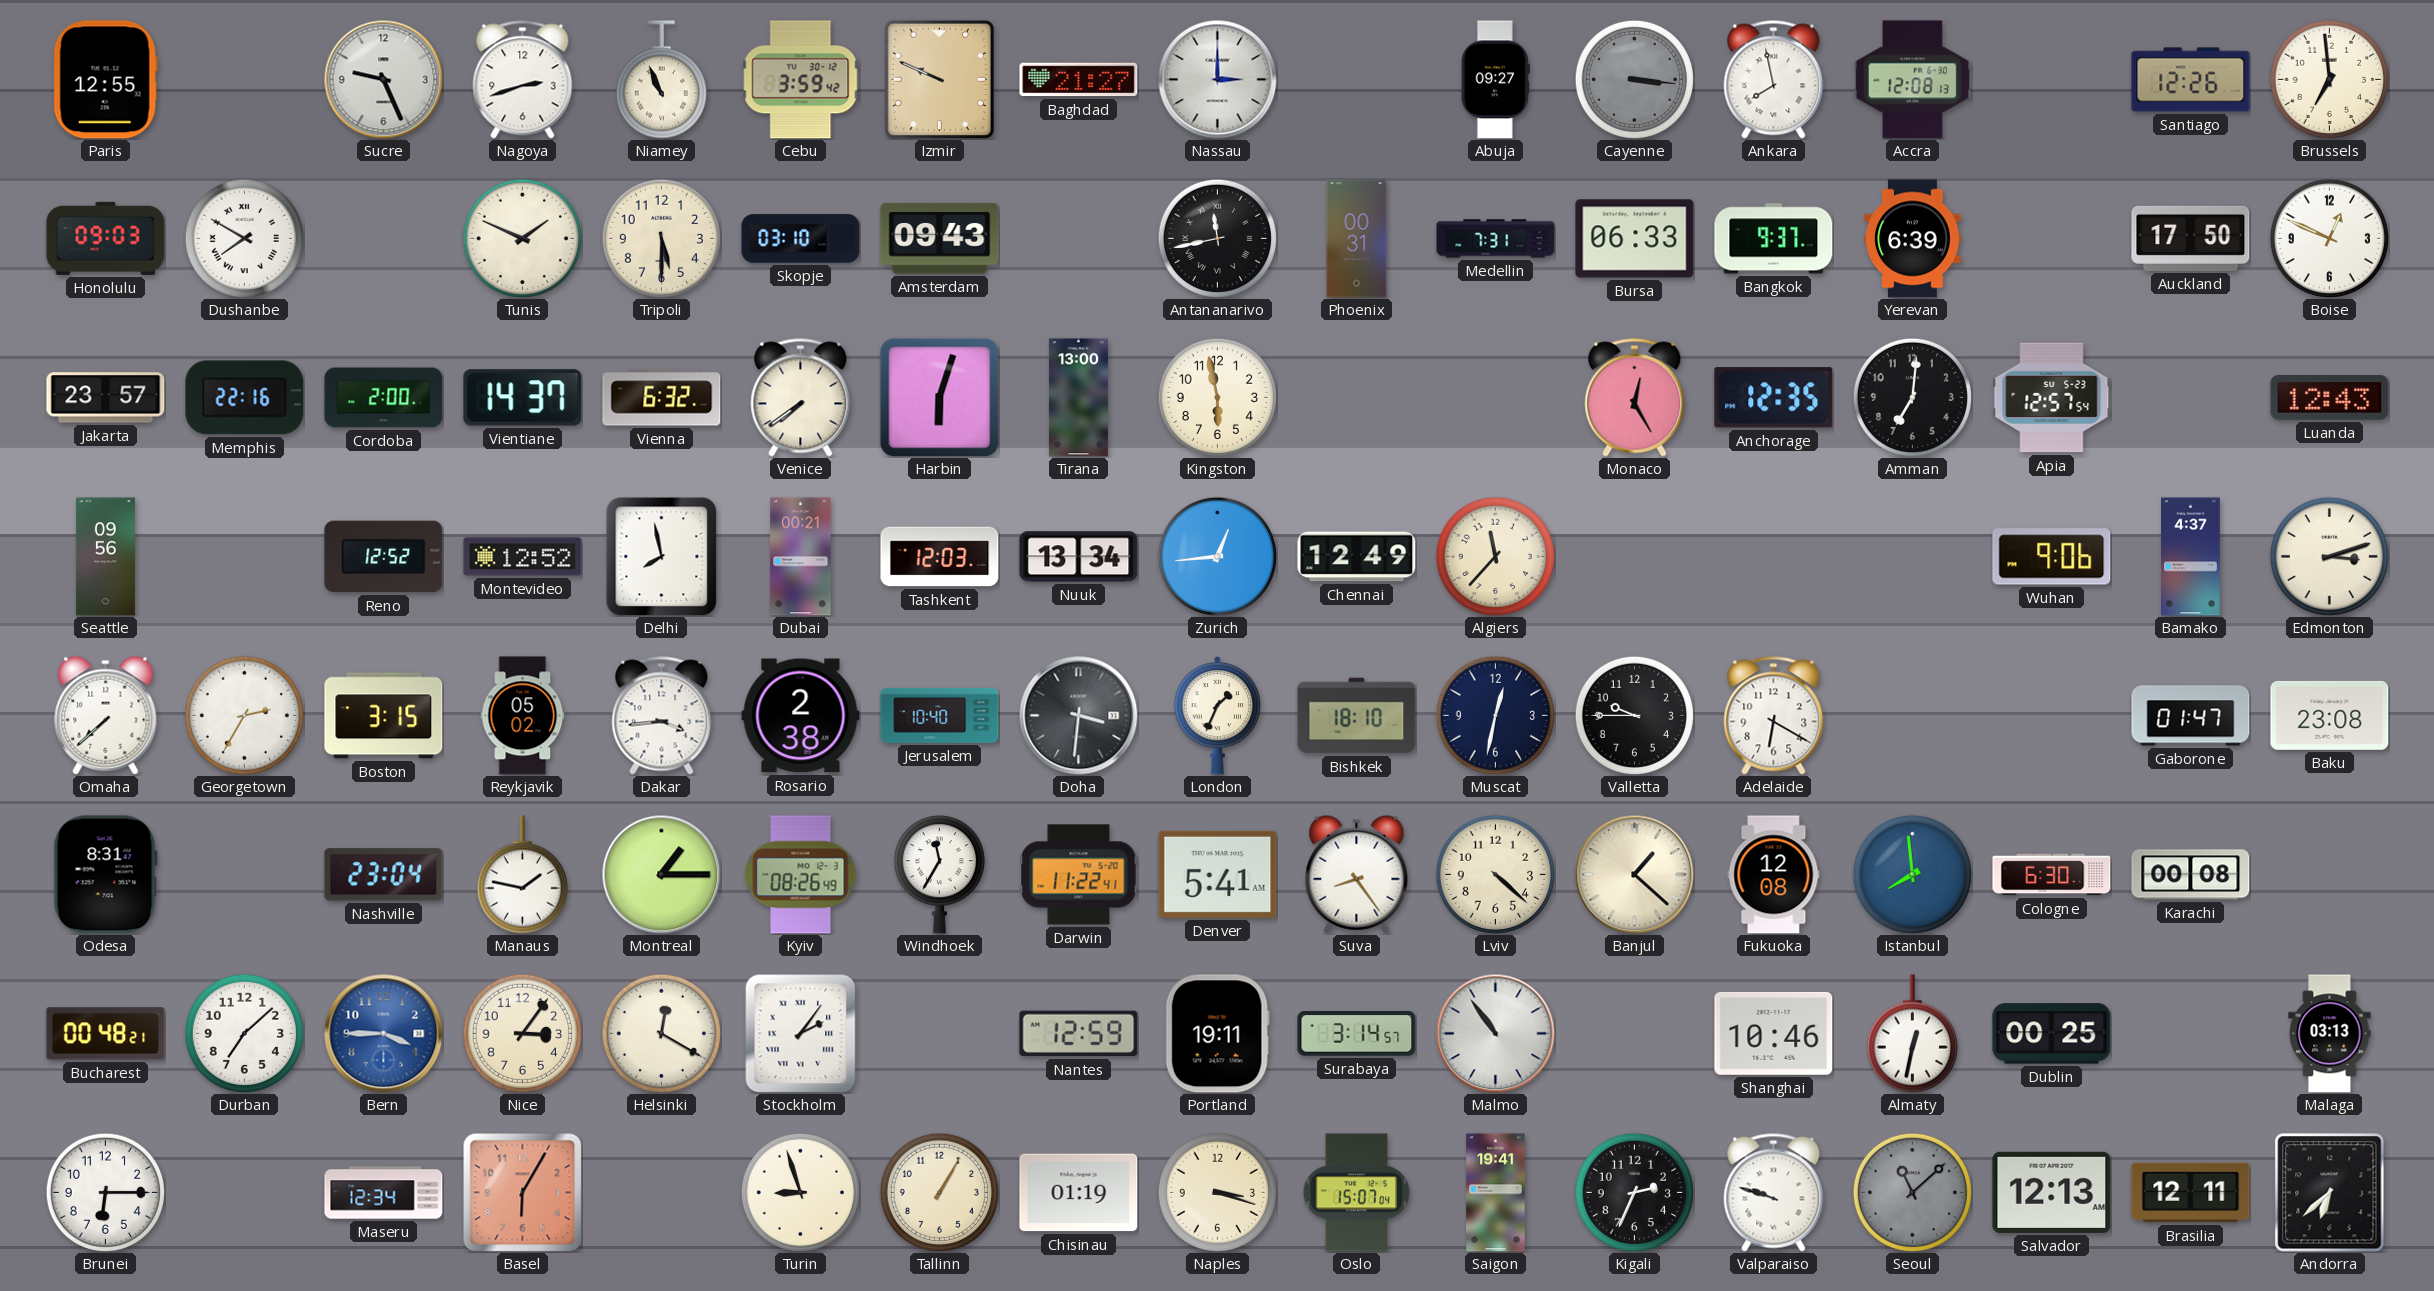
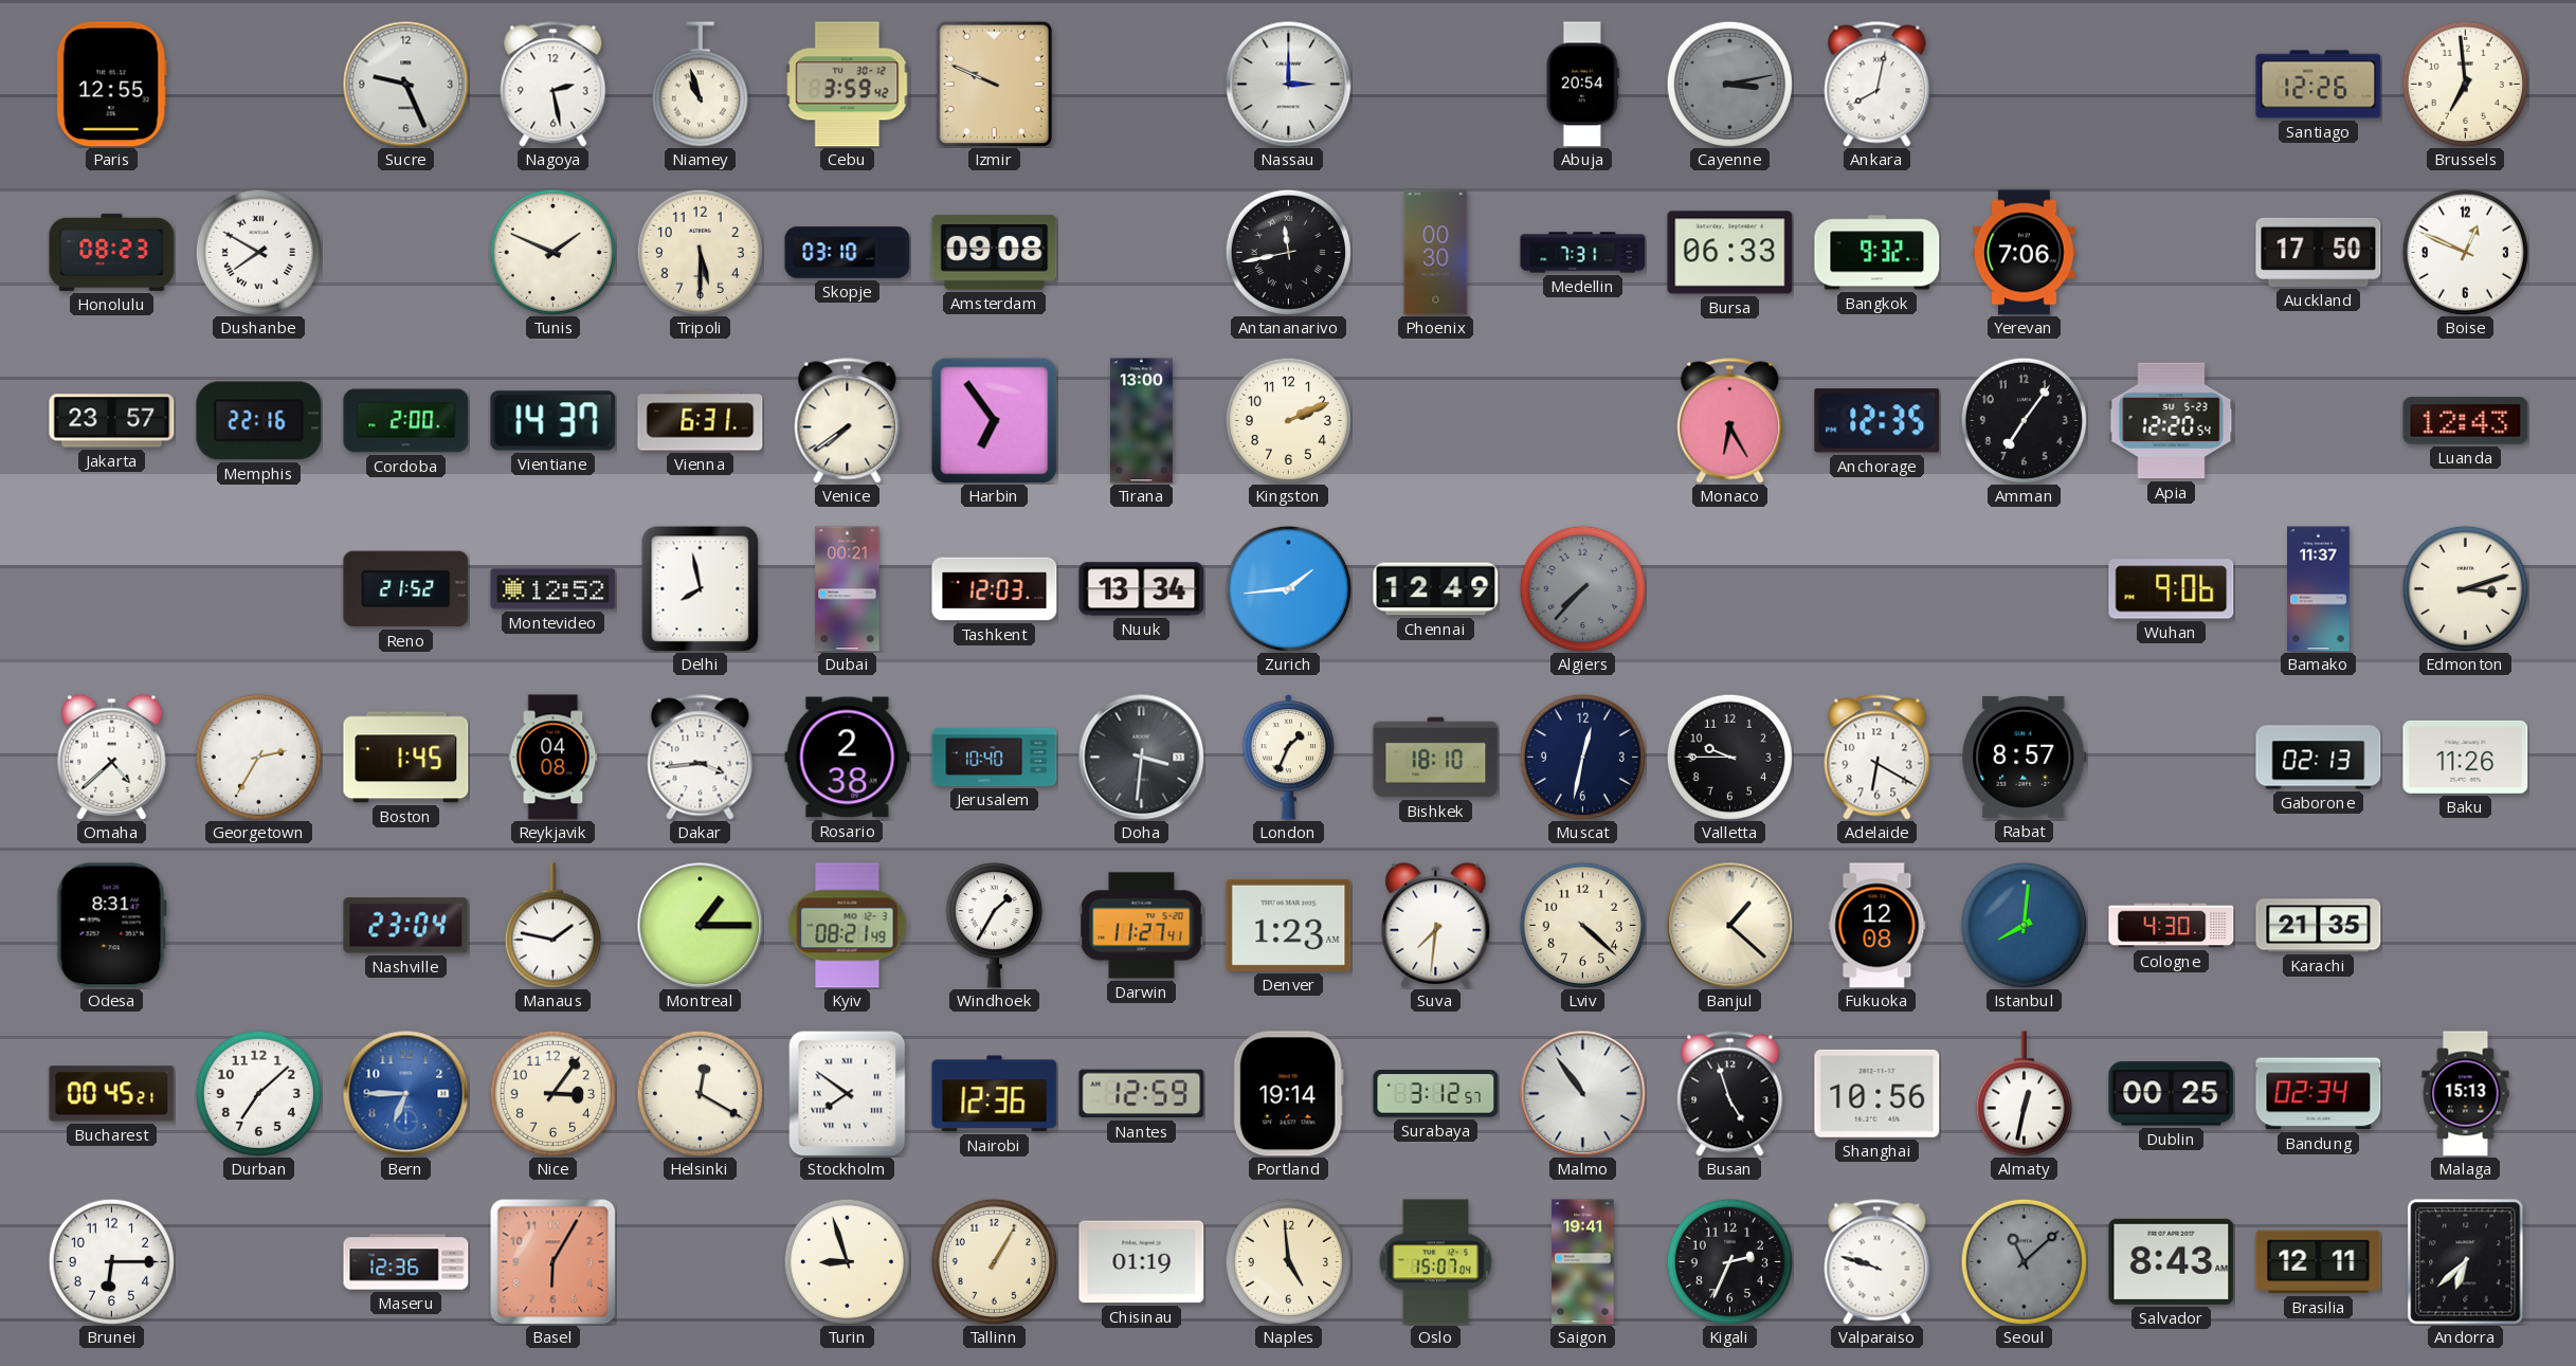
Nagoya: 2:42 -> 2:28
Niamey: 10:56 -> 10:57
Baghdad: 21:27 -> none
Abuja: 09:27 -> 20:54
Cayenne: 3:16 -> 3:13
Ankara: 7:58 -> 8:02
Accra: 12:08 -> none
Honolulu: 09:03 -> 08:23
Amsterdam: 09:43 -> 09:08
Phoenix: 00:31 -> 00:30
Bangkok: 9:37 -> 9:32
Yerevan: 6:39 -> 7:06
Vienna: 6:32 -> 6:31
Harbin: 6:03 -> 6:54
Kingston: 5:58 -> 2:11
Monaco: 12:25 -> 6:25
Amman: 7:01 -> 7:06
Apia: 12:57 -> 12:20
Seattle: 09:56 -> none
Reno: 12:52 -> 21:52
Zurich: 12:44 -> 1:44
Algiers: 11:37 -> 7:37
Algiers dial: cream -> grey
Bamako: 4:37 -> 11:37
Omaha: 7:38 -> 4:38
Boston: 3:15 -> 1:45
Reykjavik: 05:02 -> 04:08
Rabat: none -> 8:57
Gaborone: 01:47 -> 02:13
Baku: 23:08 -> 11:26
Kyiv: 08:26 -> 08:21
Windhoek: 11:35 -> 1:35
Darwin: 11:22 -> 11:27
Denver: 5:41 -> 1:23
Suva: 8:24 -> 7:31
Istanbul: 7:59 -> 8:01
Cologne: 6:30 -> 4:30
Karachi: 00:08 -> 21:35
Bucharest: 00:48 -> 00:45
Bern: 3:45 -> 6:45
Stockholm: 2:06 -> 7:51
Nairobi: none -> 12:36
Portland: 19:11 -> 19:14
Surabaya: 3:14 -> 3:12
Busan: none -> 4:57
Shanghai: 10:46 -> 10:56
Bandung: none -> 02:34
Malaga: 03:13 -> 15:13
Maseru: 12:34 -> 12:36
Naples: 3:18 -> 4:59
Salvador: 12:13 -> 8:43
